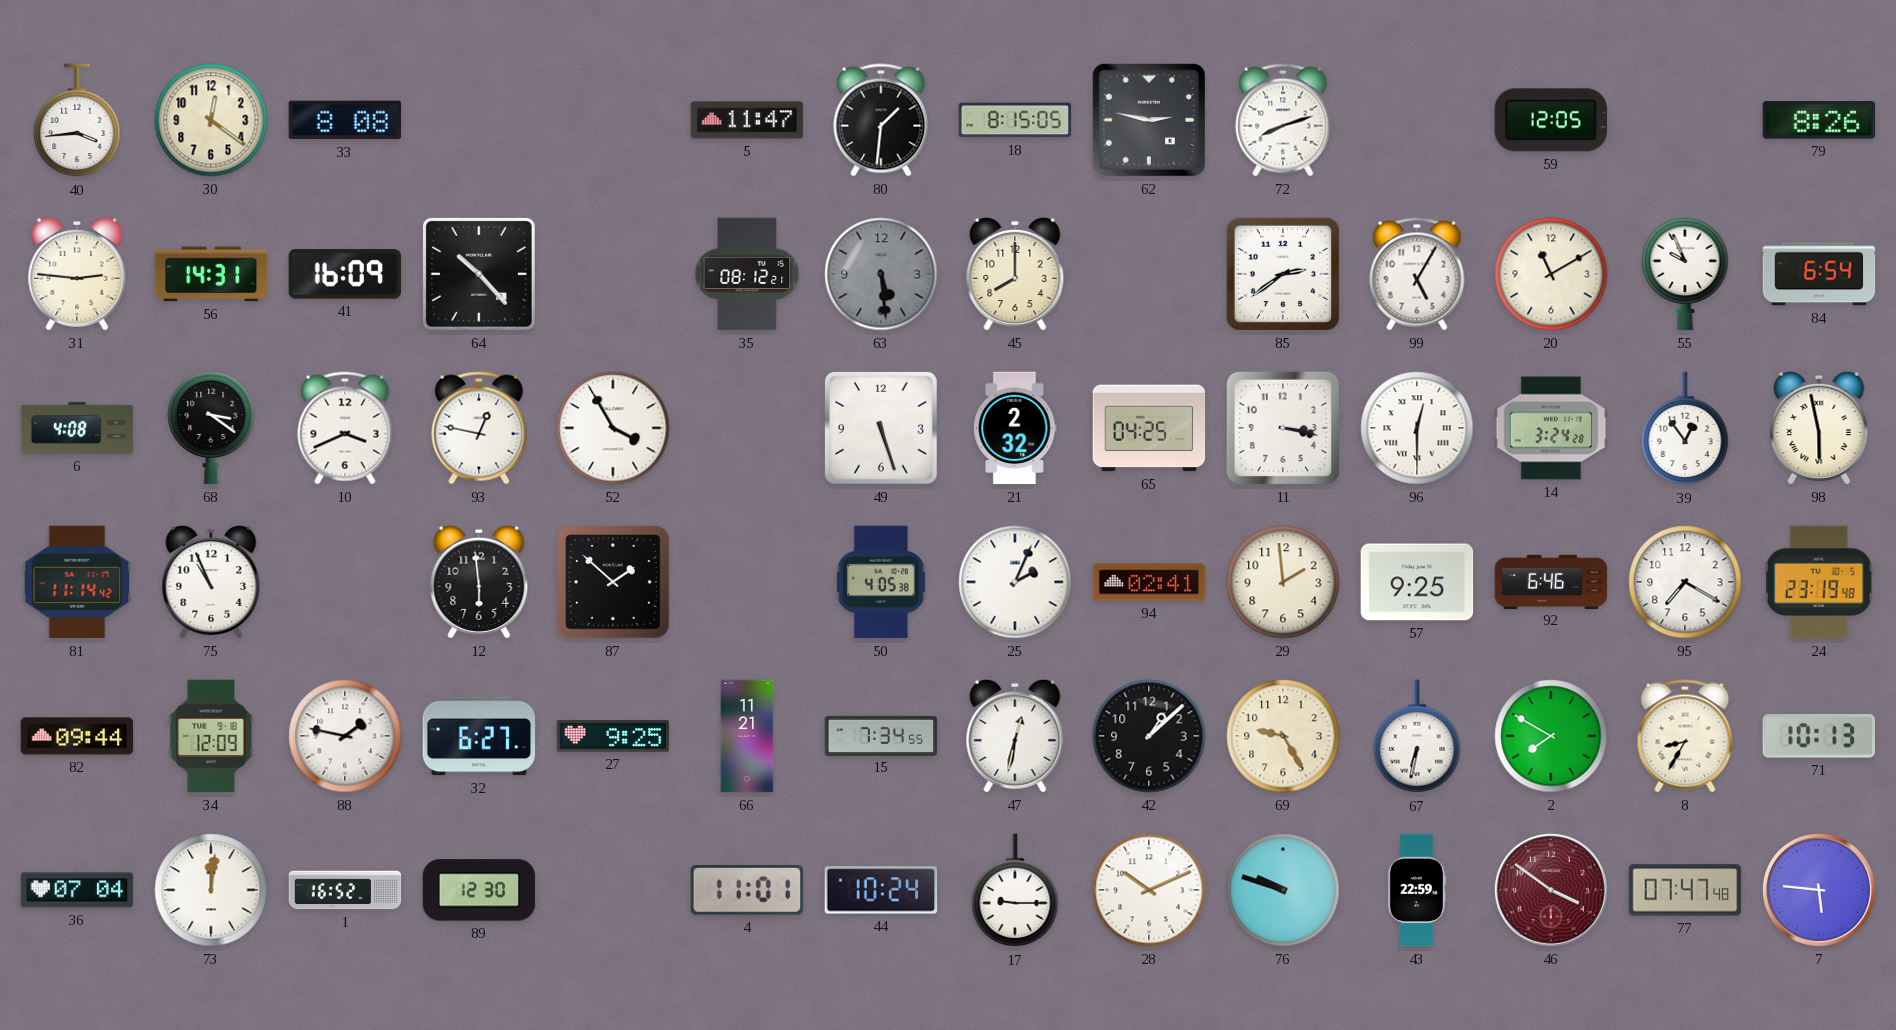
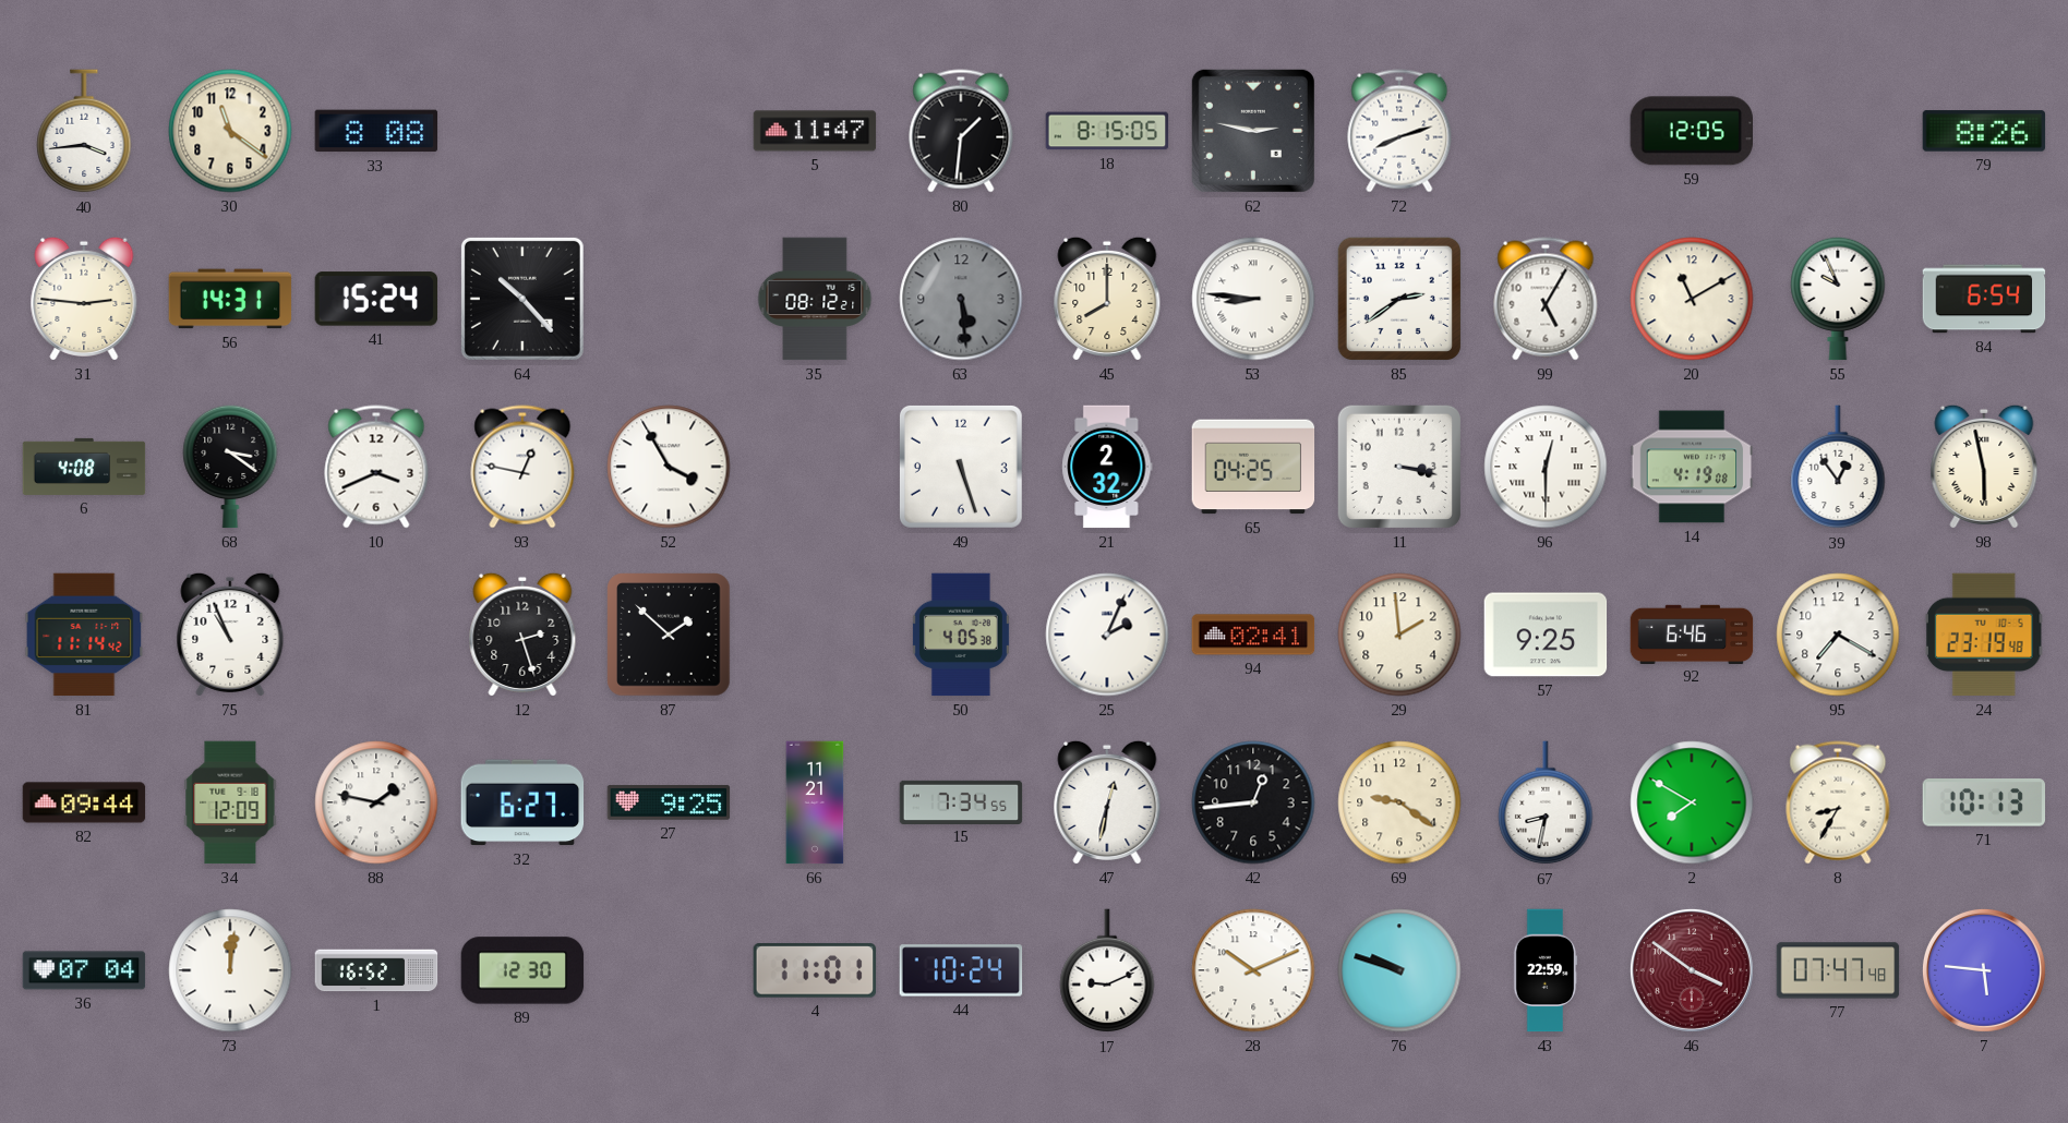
30: 12:21 -> 11:21
41: 16:09 -> 15:24
53: none -> 8:46
14: 3:24 -> 4:19
12: 5:59 -> 2:27
42: 1:08 -> 12:44
69: 9:25 -> 9:21
67: 6:32 -> 8:32
17: 9:15 -> 9:11
